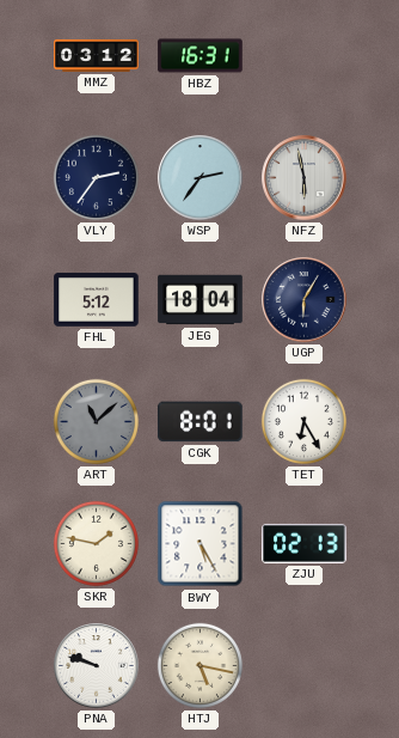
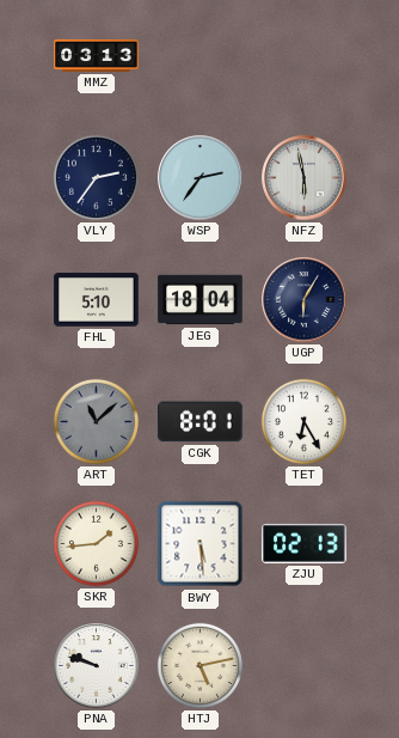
MMZ: 03:12 -> 03:13
HBZ: 16:31 -> none
FHL: 5:12 -> 5:10
SKR: 1:47 -> 1:44
BWY: 5:25 -> 5:29
HTJ: 5:17 -> 5:13
